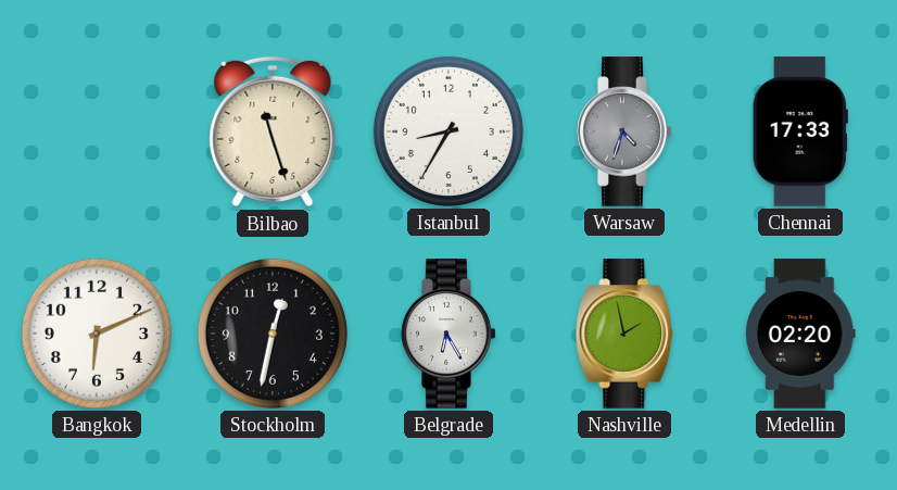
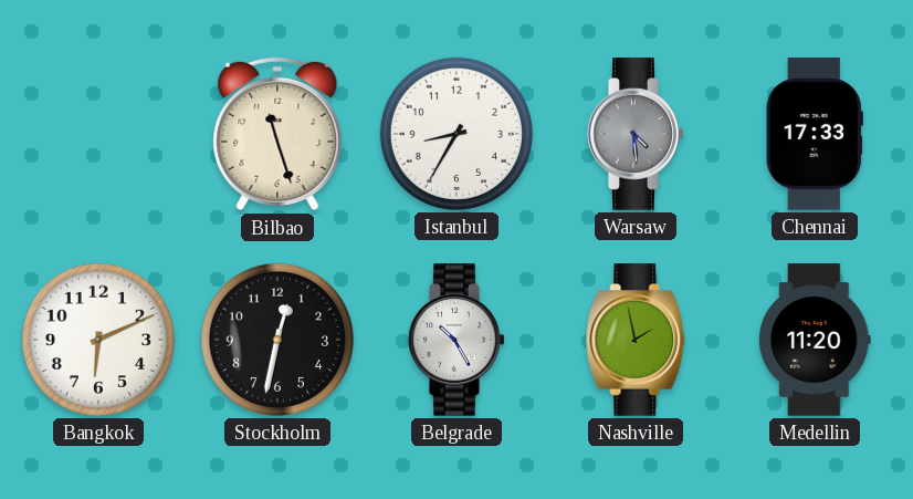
Warsaw: 4:33 -> 4:29
Belgrade: 6:25 -> 10:25
Medellin: 02:20 -> 11:20
